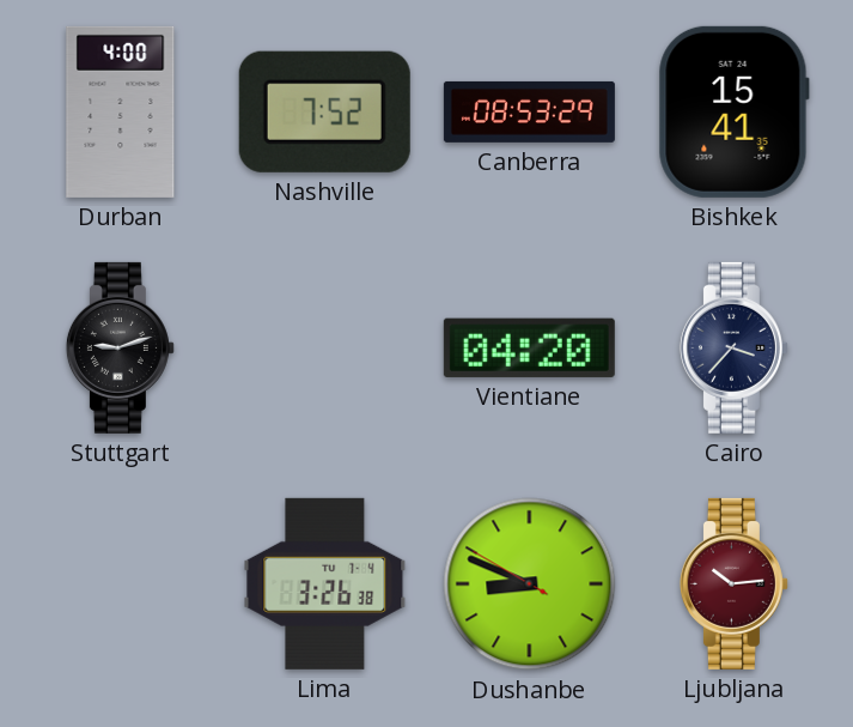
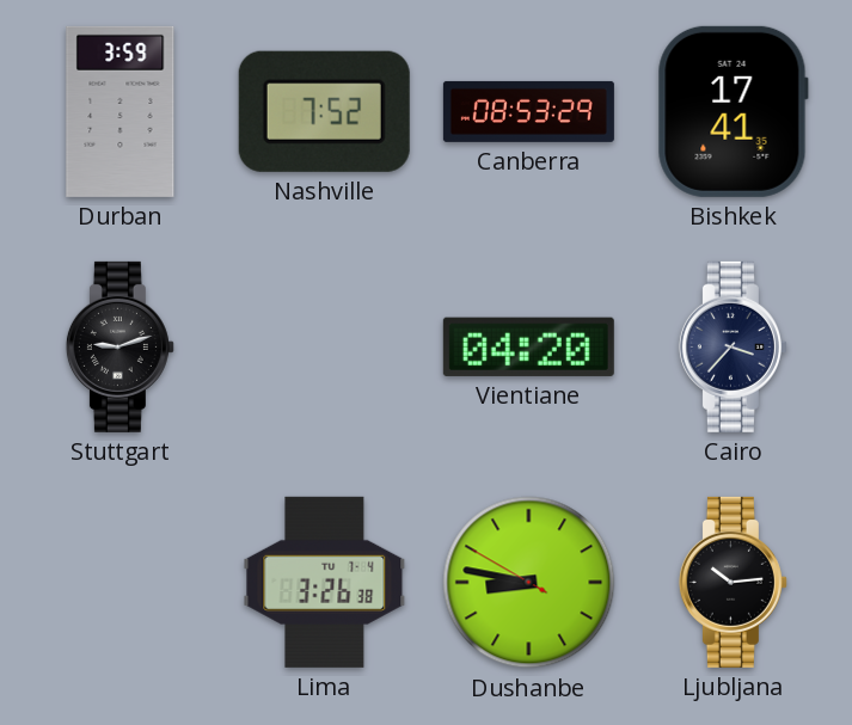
Durban: 4:00 -> 3:59
Bishkek: 15:41 -> 17:41
Dushanbe: 8:48 -> 8:46
Ljubljana dial: burgundy -> black
